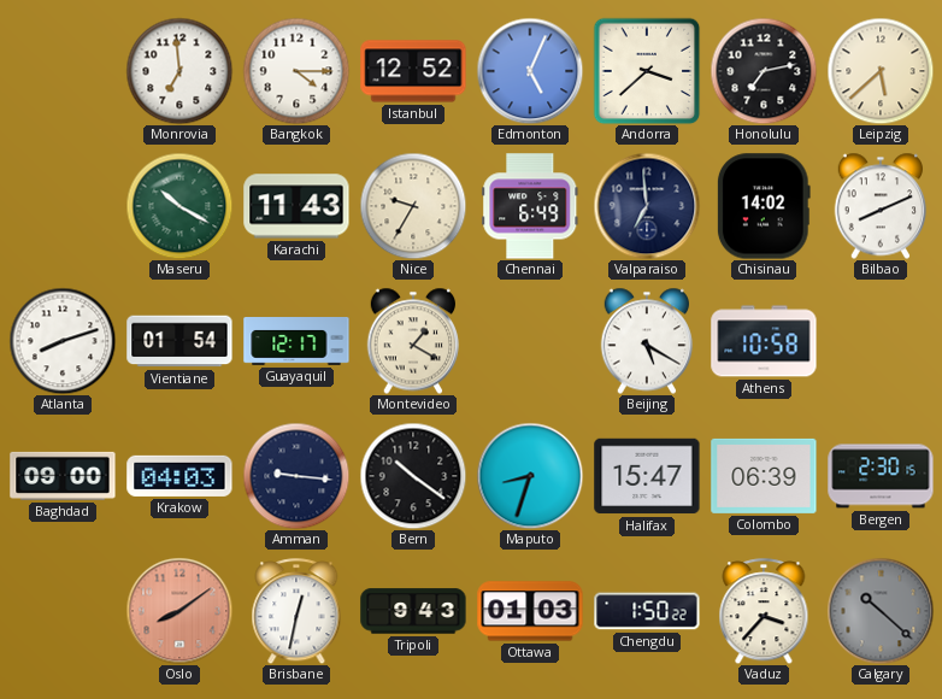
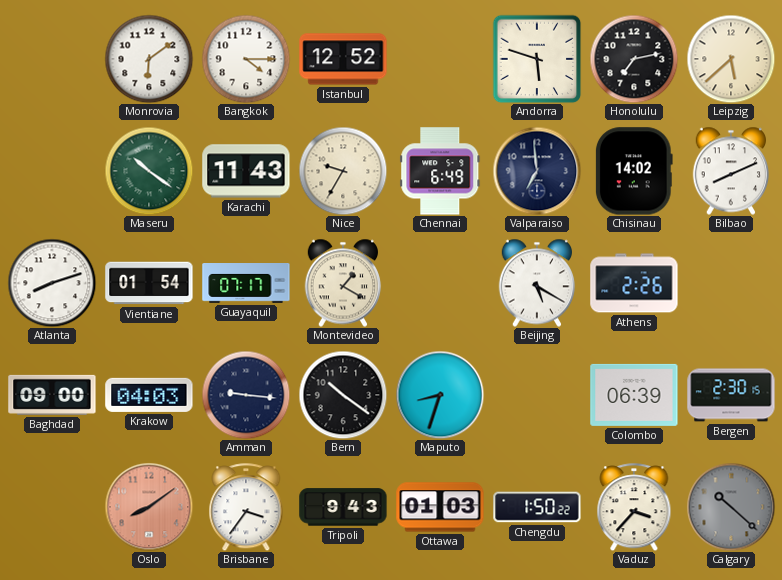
Monrovia: 6:59 -> 6:09
Edmonton: 5:04 -> none
Andorra: 3:38 -> 5:48
Maseru: 10:20 -> 10:21
Guayaquil: 12:17 -> 07:17
Athens: 10:58 -> 2:26
Halifax: 15:47 -> none
Brisbane: 12:32 -> 3:36
